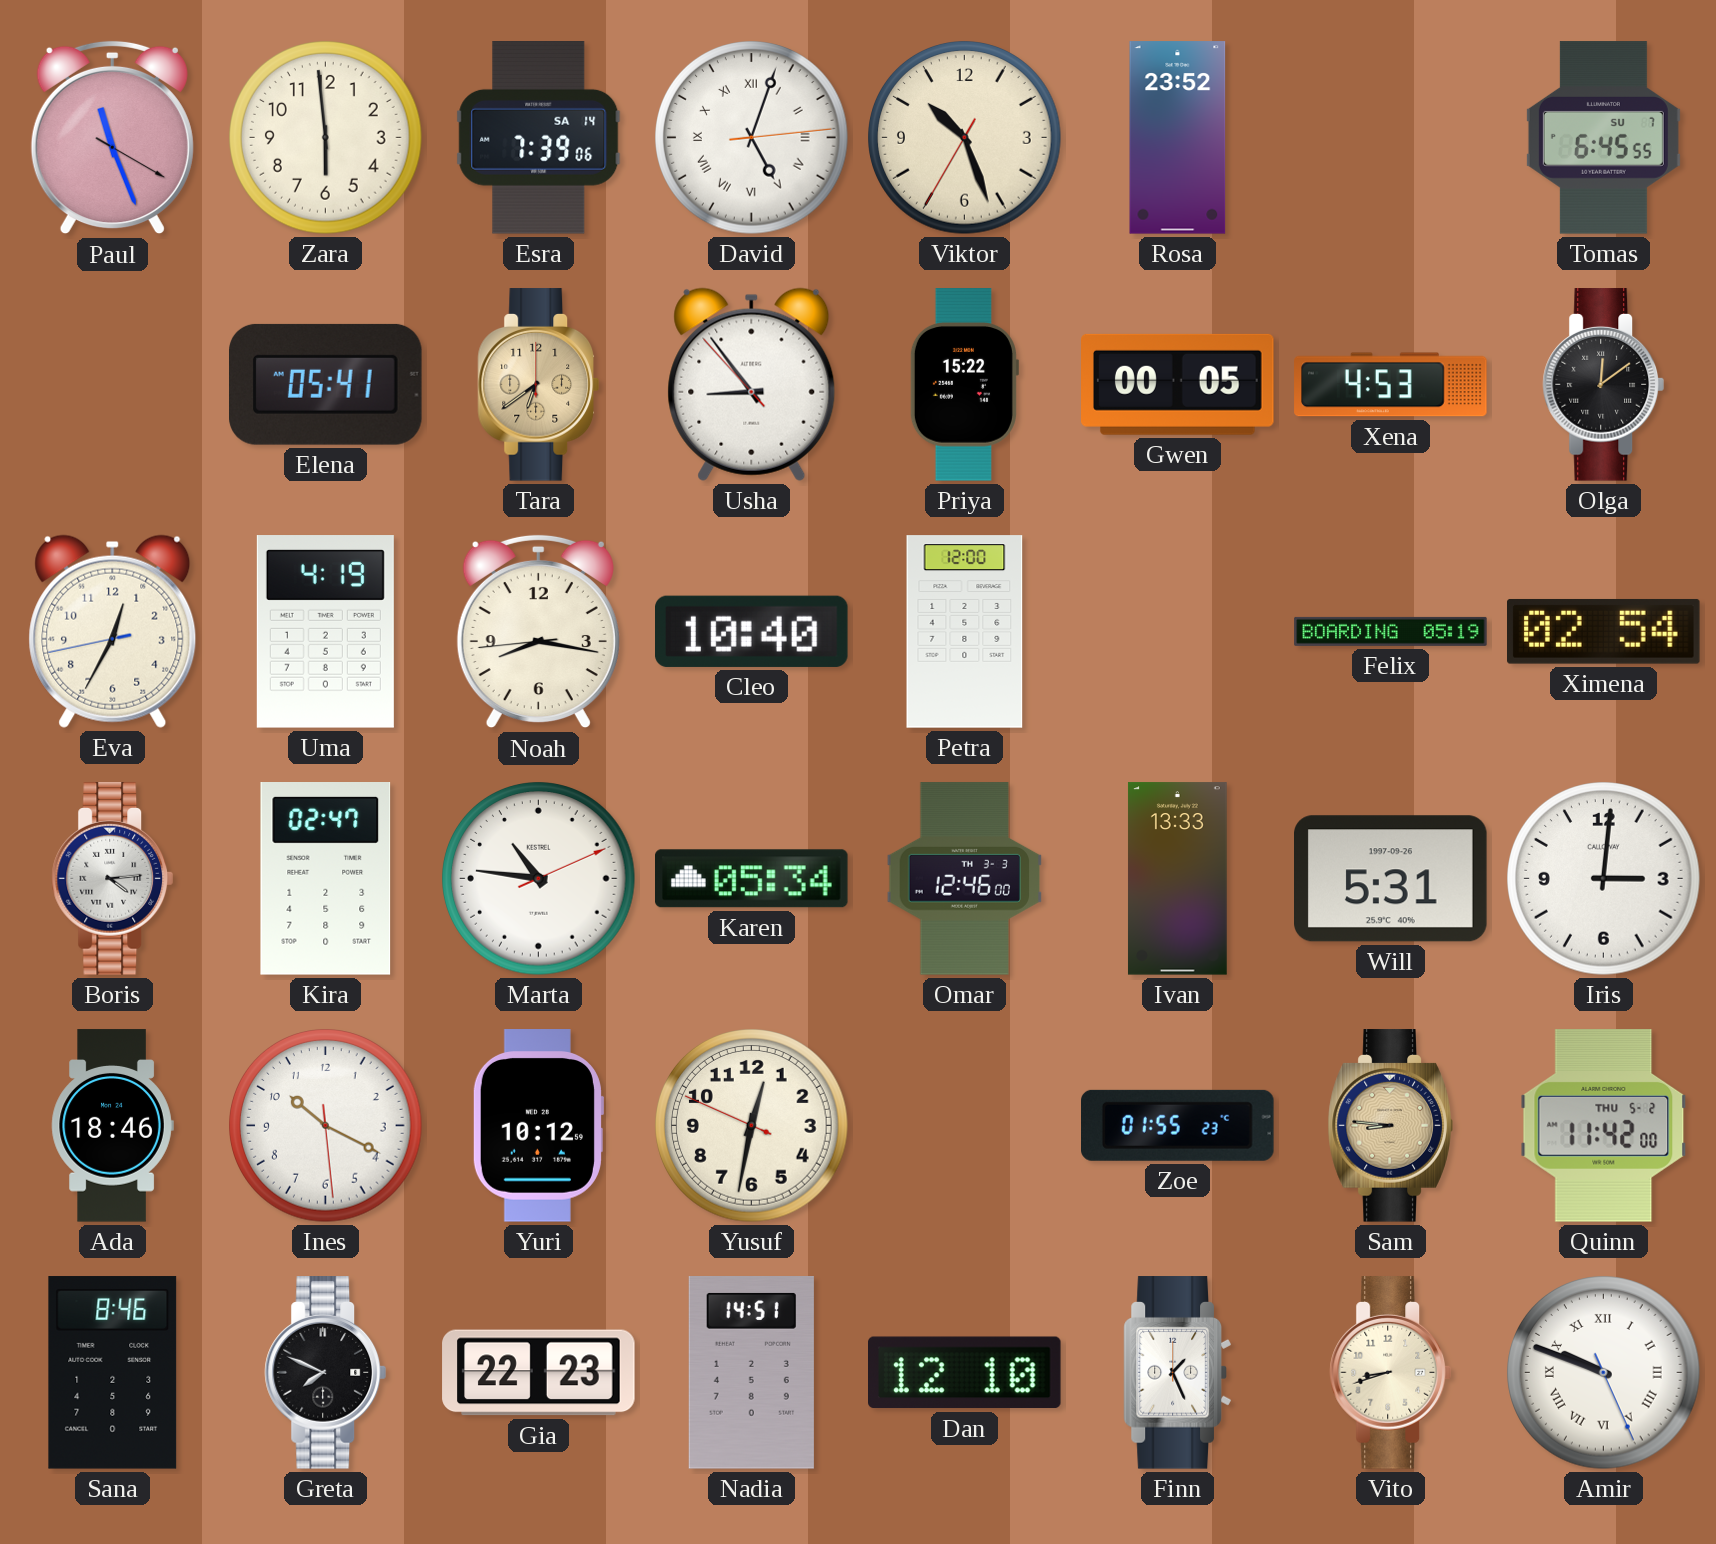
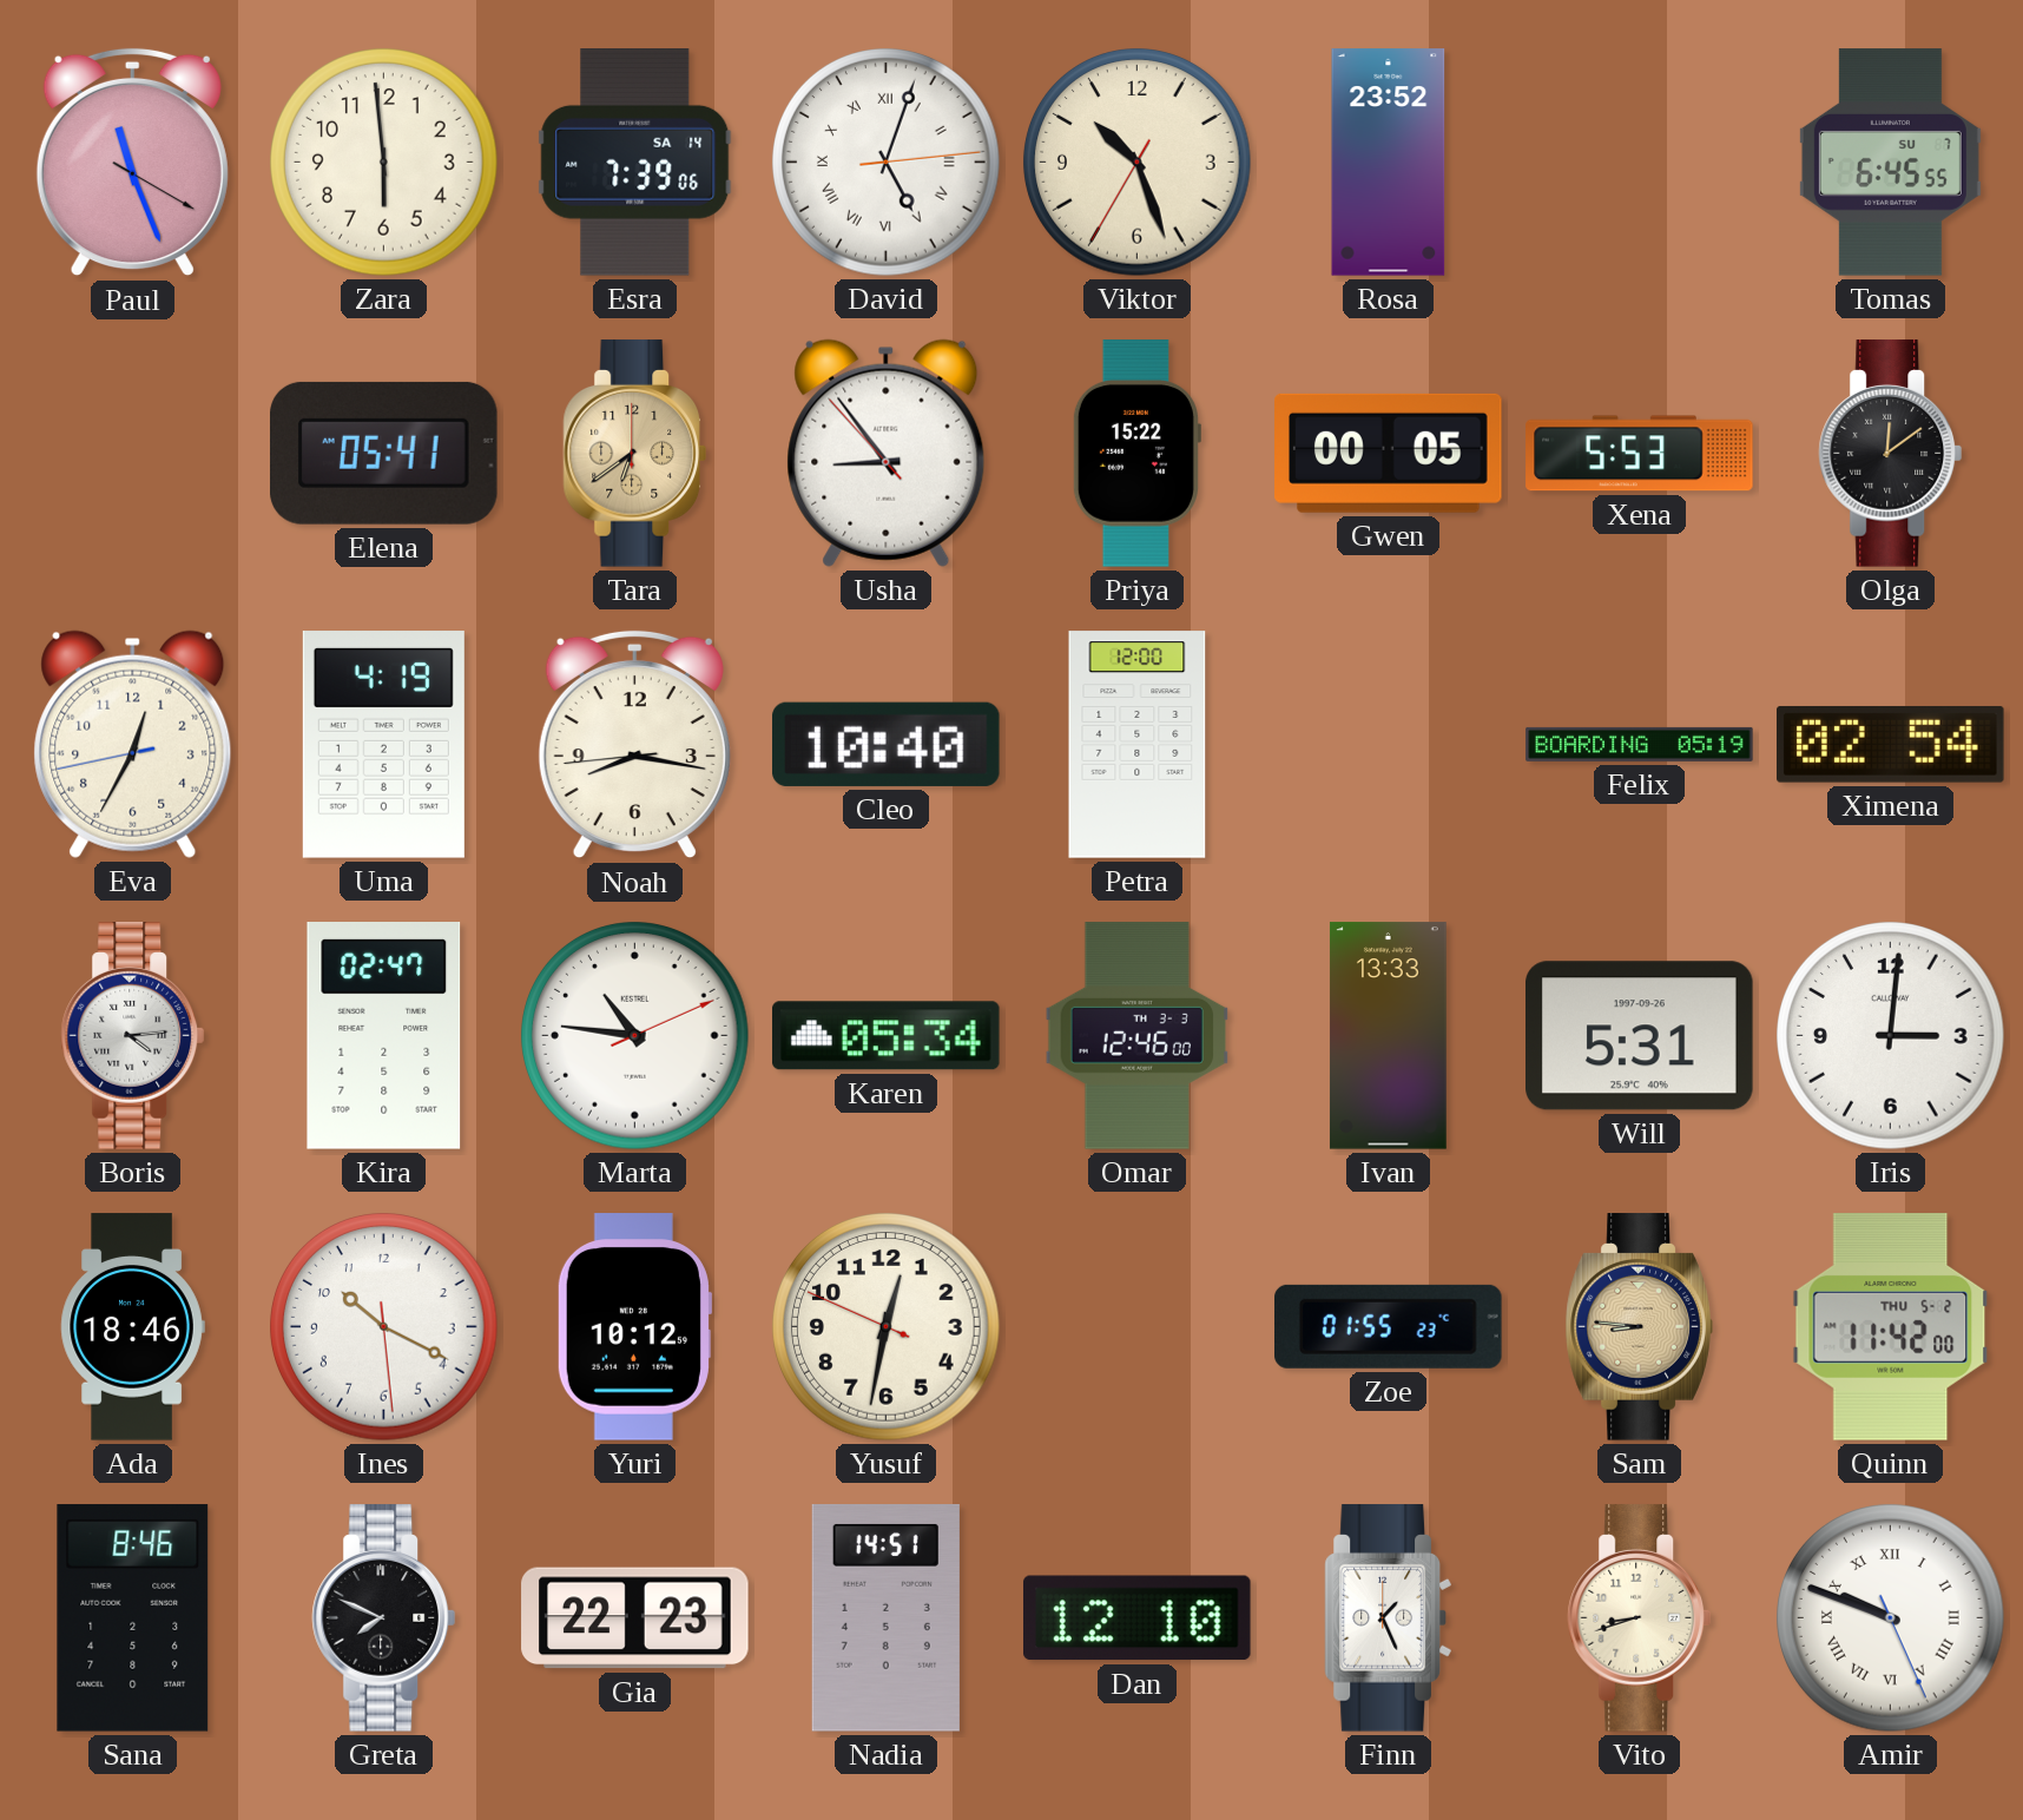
Xena: 4:53 -> 5:53
